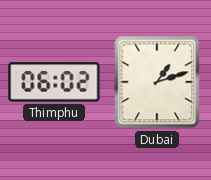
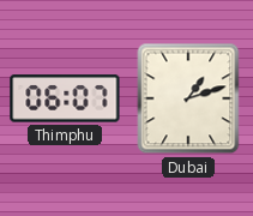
Thimphu: 06:02 -> 06:07
